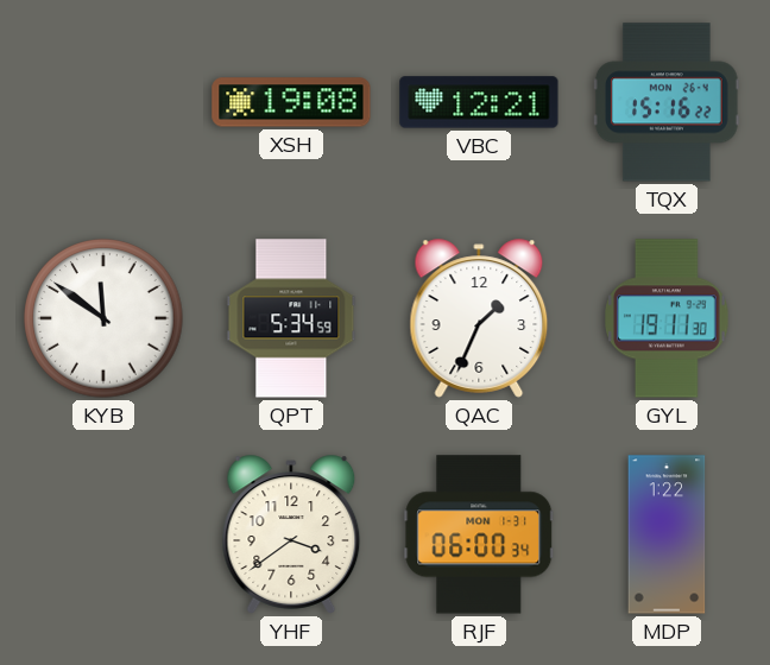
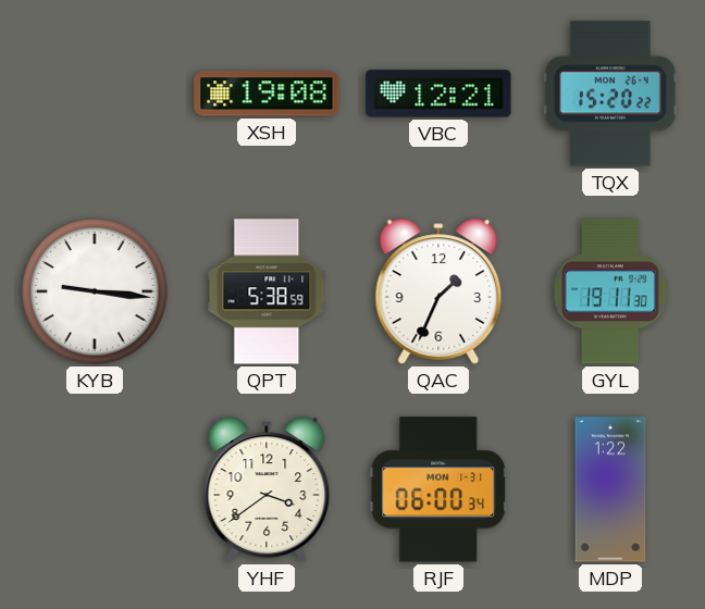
TQX: 15:16 -> 15:20
KYB: 11:51 -> 9:16
QPT: 5:34 -> 5:38
